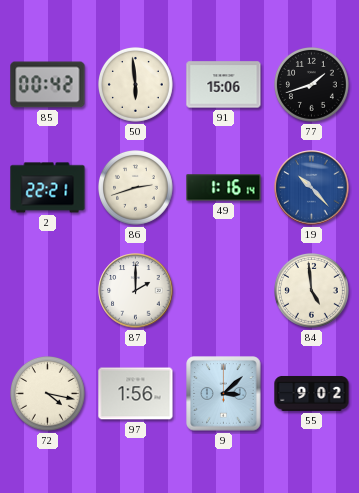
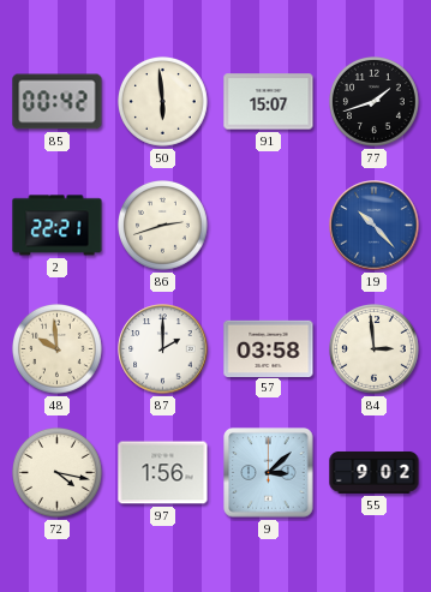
91: 15:06 -> 15:07
49: 1:16 -> none
48: none -> 9:59
57: none -> 03:58
84: 4:59 -> 2:59
